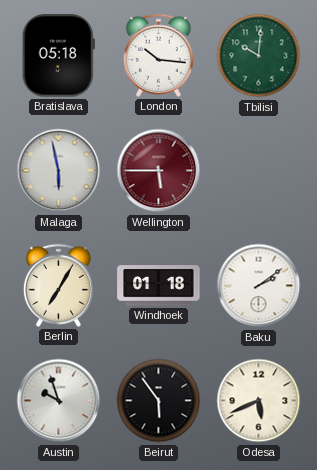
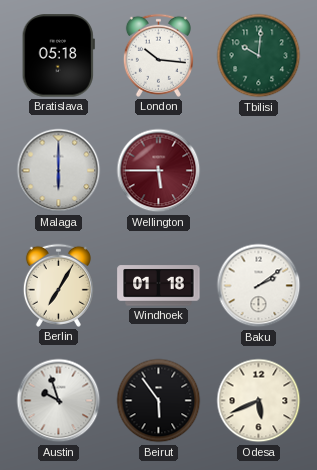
Malaga: 5:58 -> 6:00
